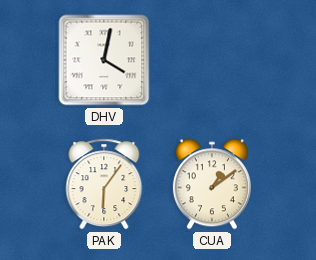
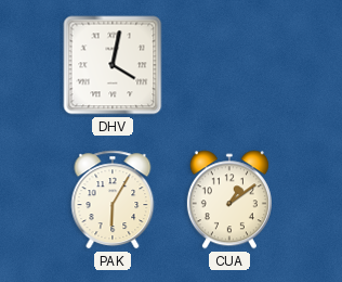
PAK: 6:06 -> 6:05
